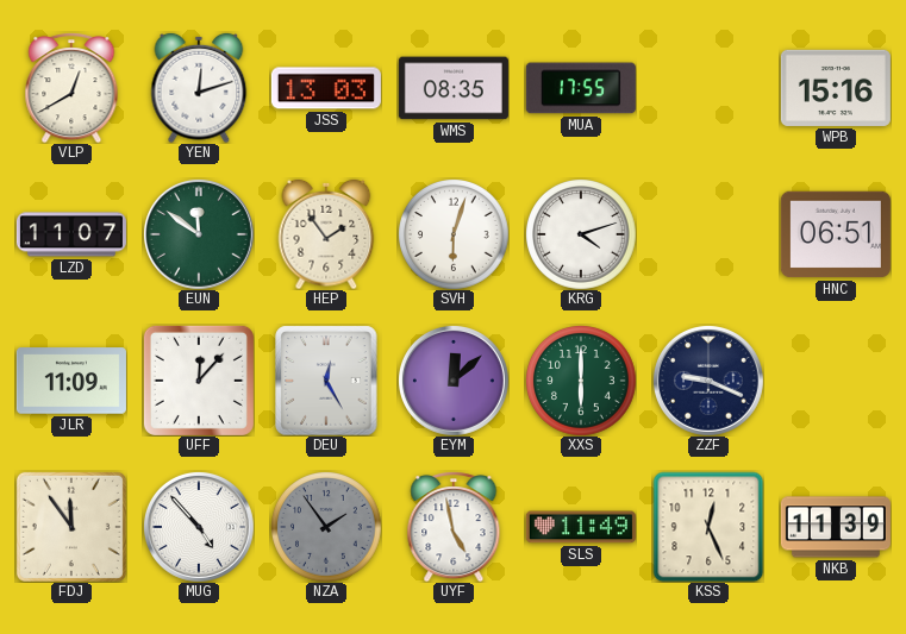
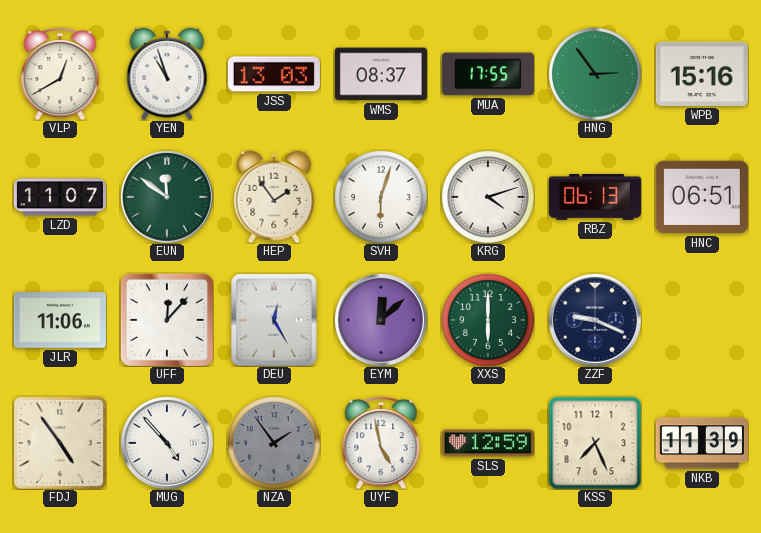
YEN: 12:12 -> 10:57
WMS: 08:35 -> 08:37
HNG: none -> 2:54
RBZ: none -> 06:13
JLR: 11:09 -> 11:06
FDJ: 11:54 -> 4:54
SLS: 11:49 -> 12:59
KSS: 12:26 -> 7:26
